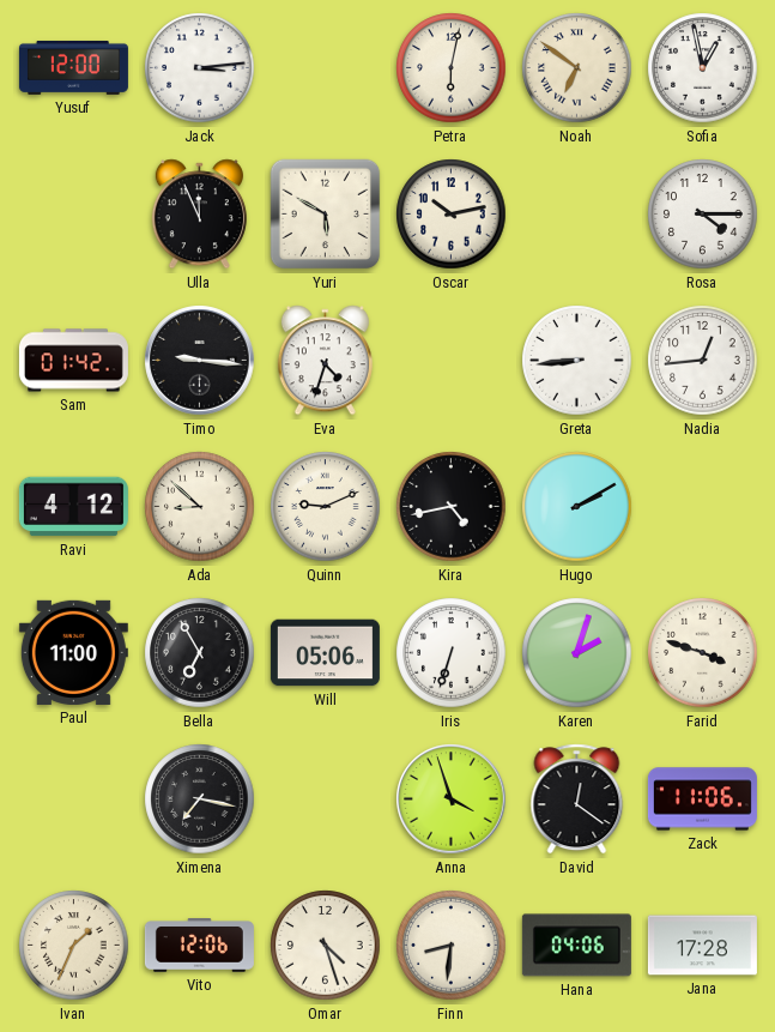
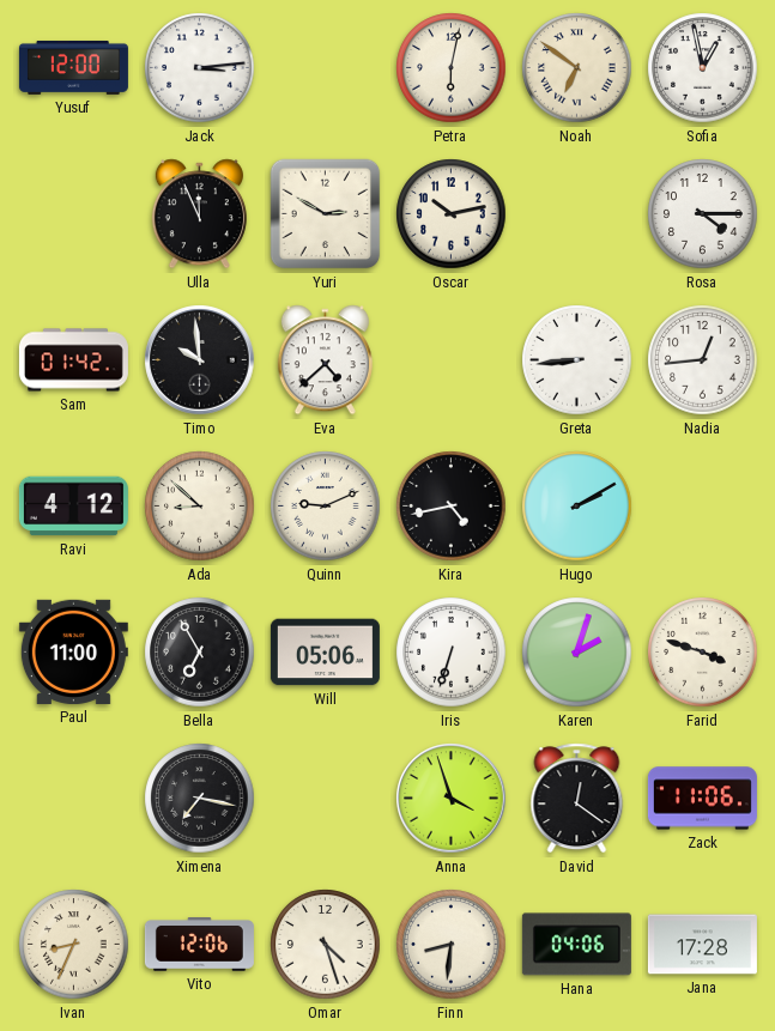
Yuri: 5:50 -> 2:50
Timo: 9:16 -> 9:59
Eva: 4:33 -> 4:38
Ivan: 1:34 -> 8:34
